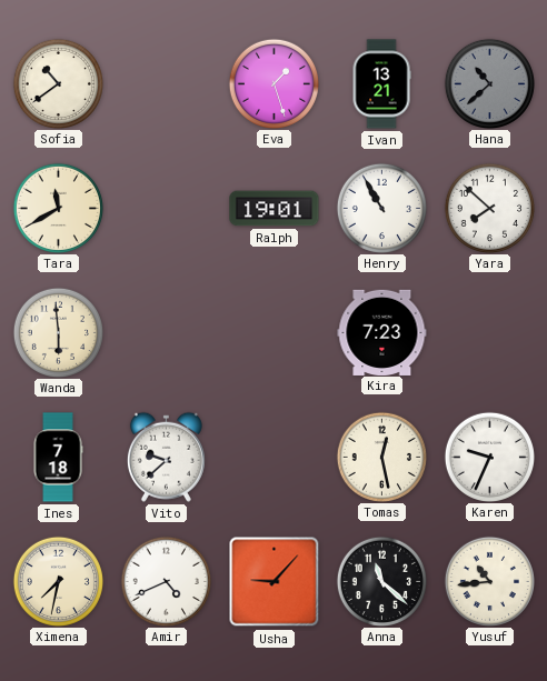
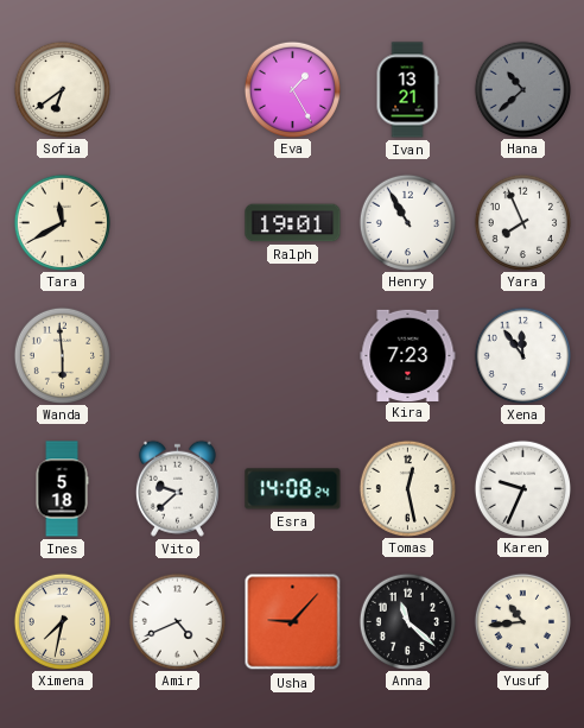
Sofia: 10:39 -> 6:39
Eva: 1:27 -> 1:25
Yara: 7:52 -> 7:56
Xena: none -> 11:54
Ines: 7:18 -> 5:18
Esra: none -> 14:08
